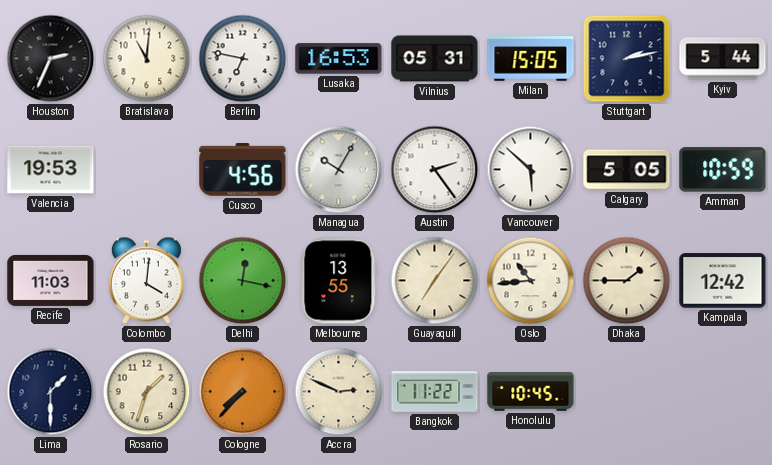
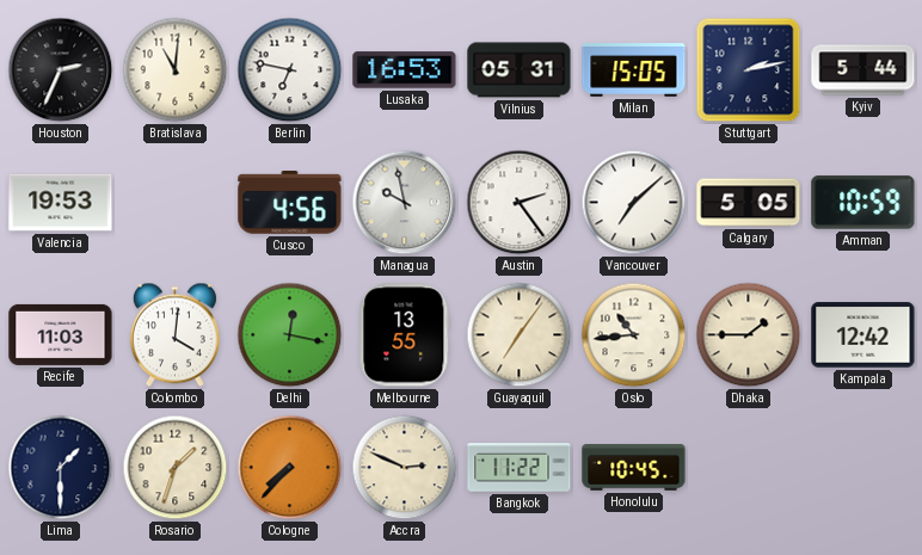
Managua: 10:05 -> 9:58
Vancouver: 5:52 -> 7:08
